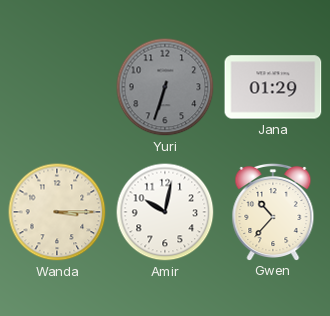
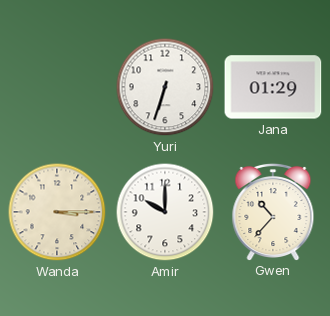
Yuri dial: grey -> white
Amir: 10:02 -> 10:00
